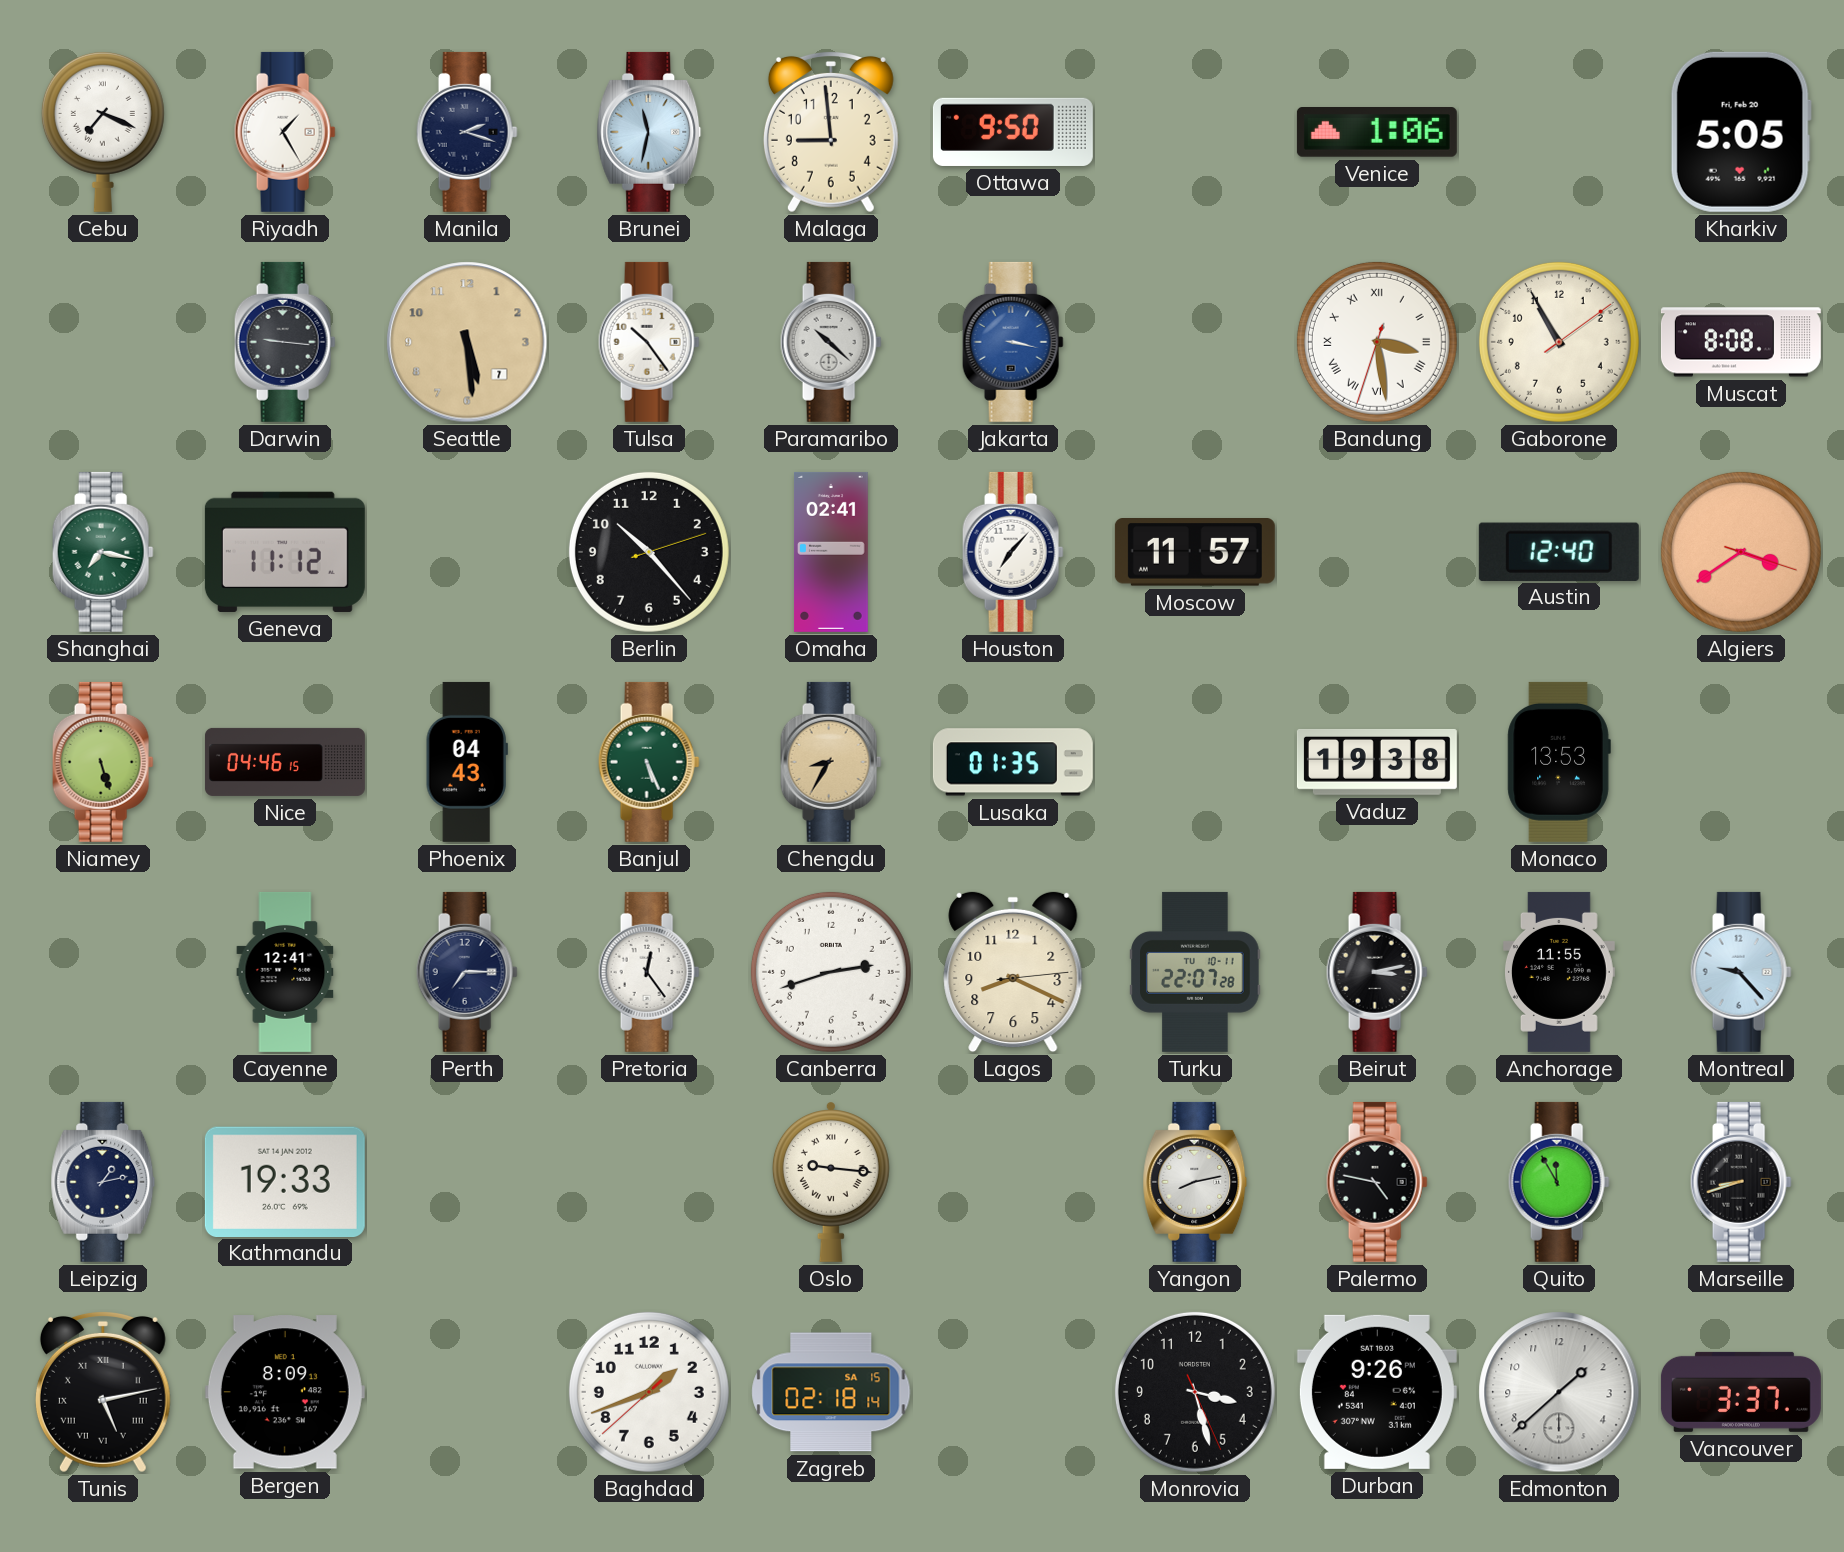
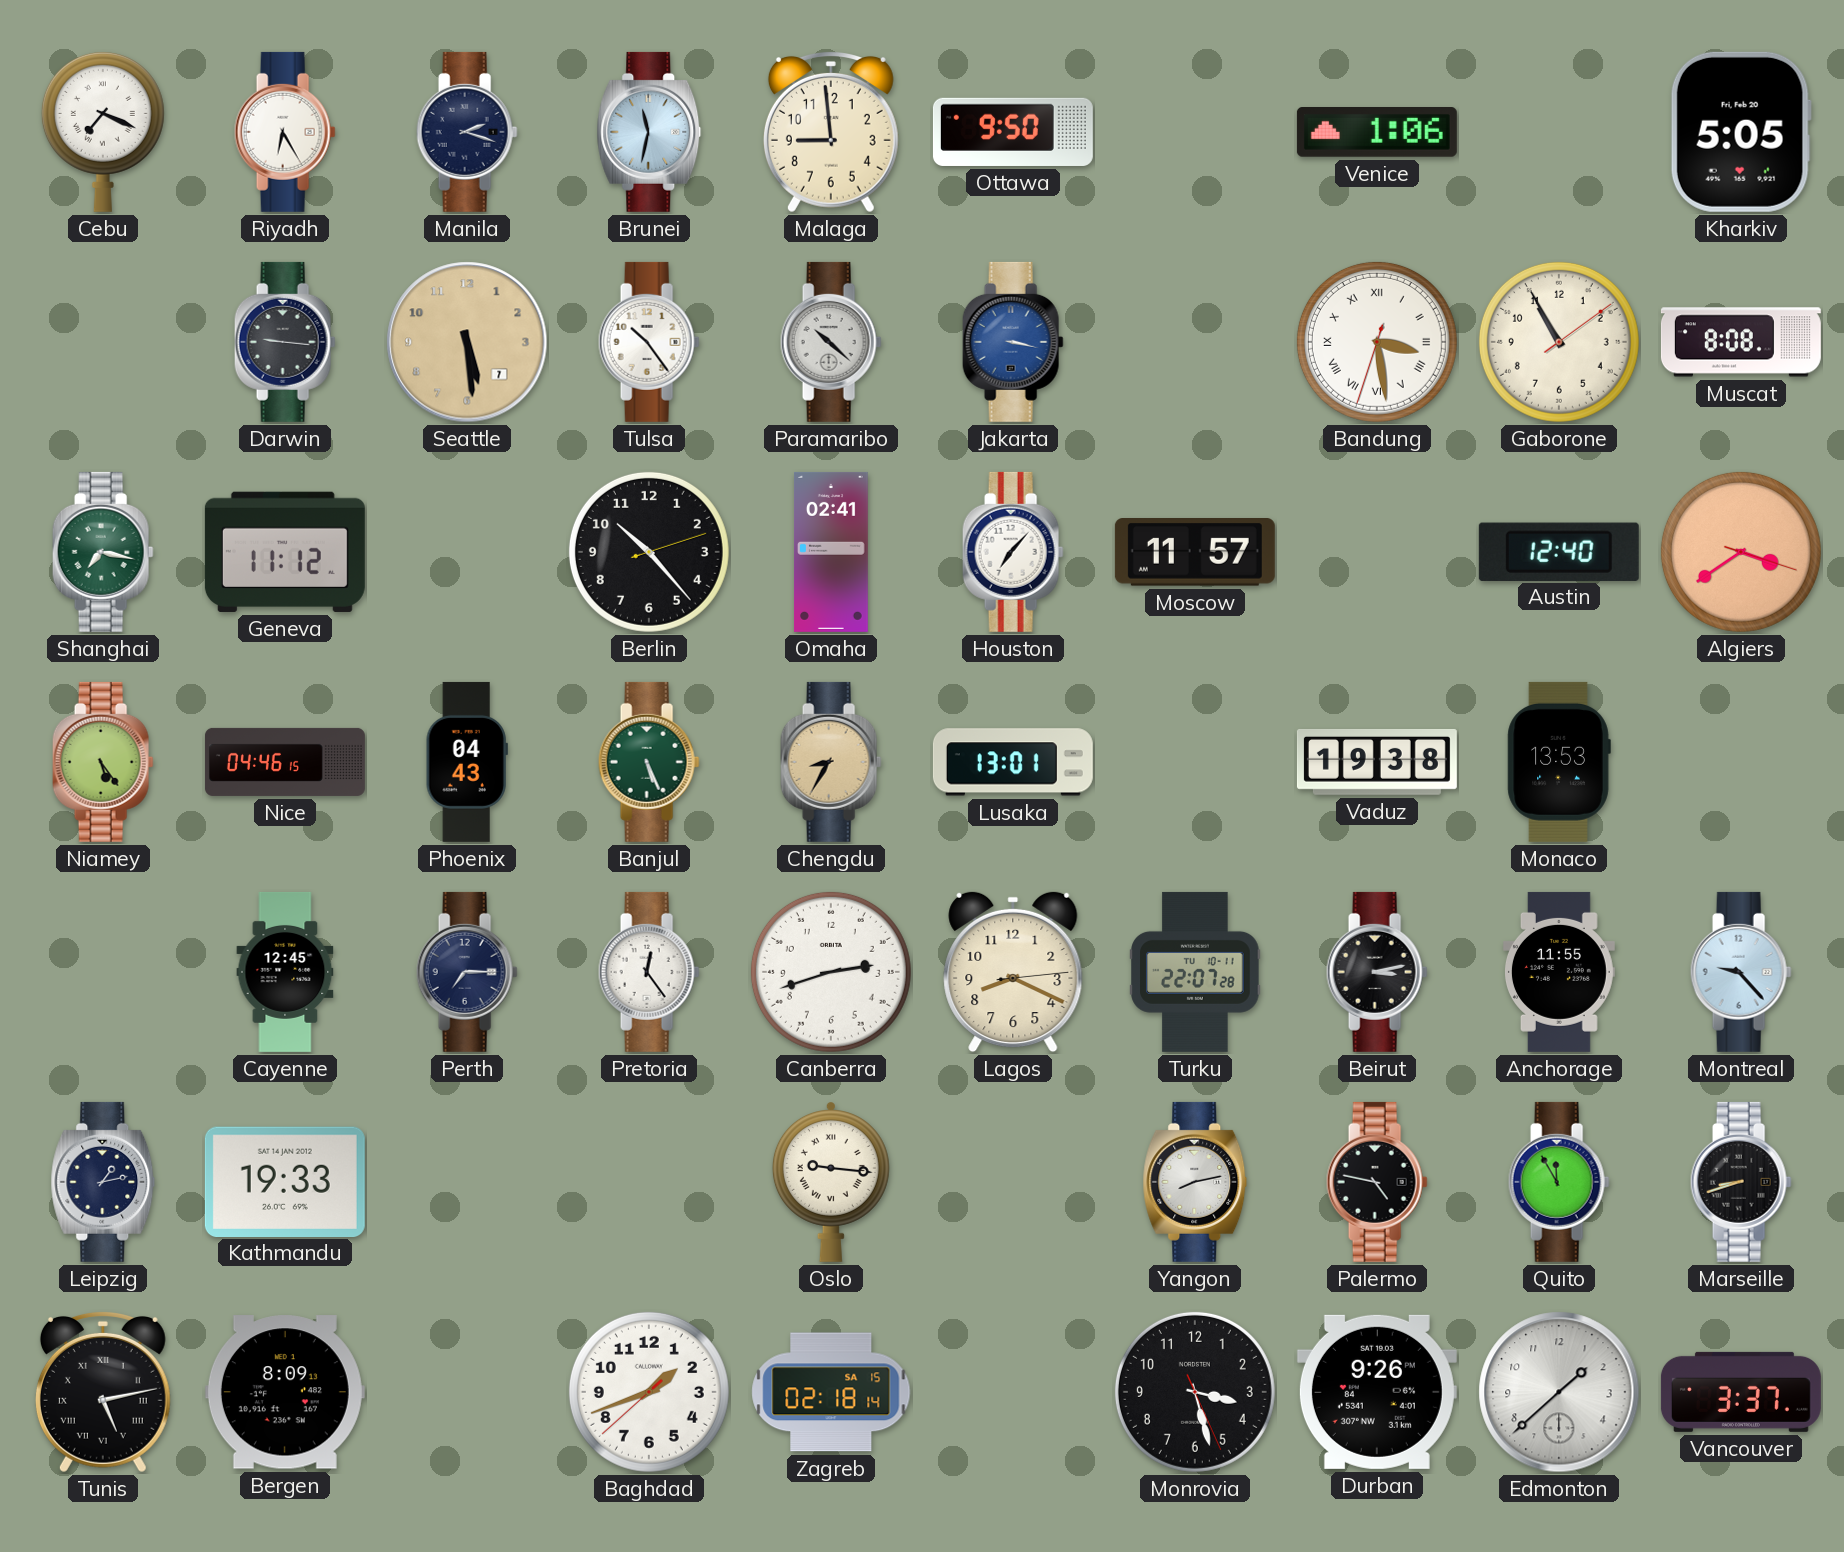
Riyadh: 1:25 -> 6:25
Niamey: 5:27 -> 5:24
Lusaka: 01:35 -> 13:01
Cayenne: 12:41 -> 12:45
